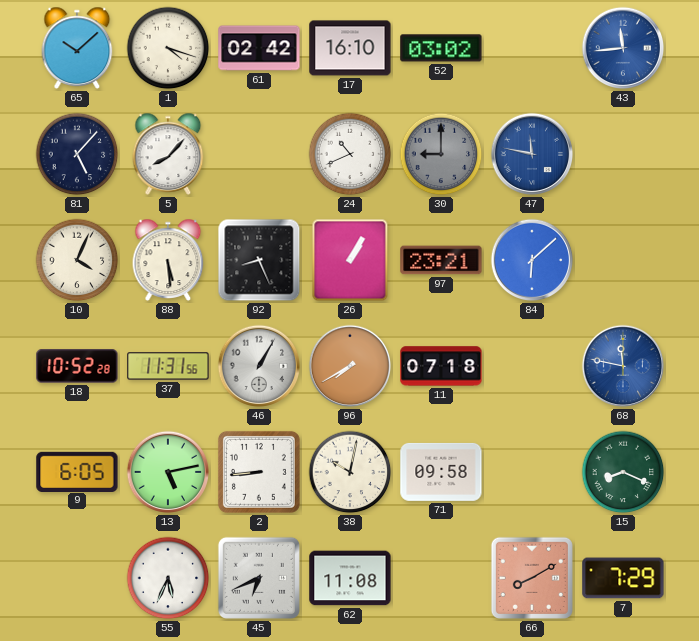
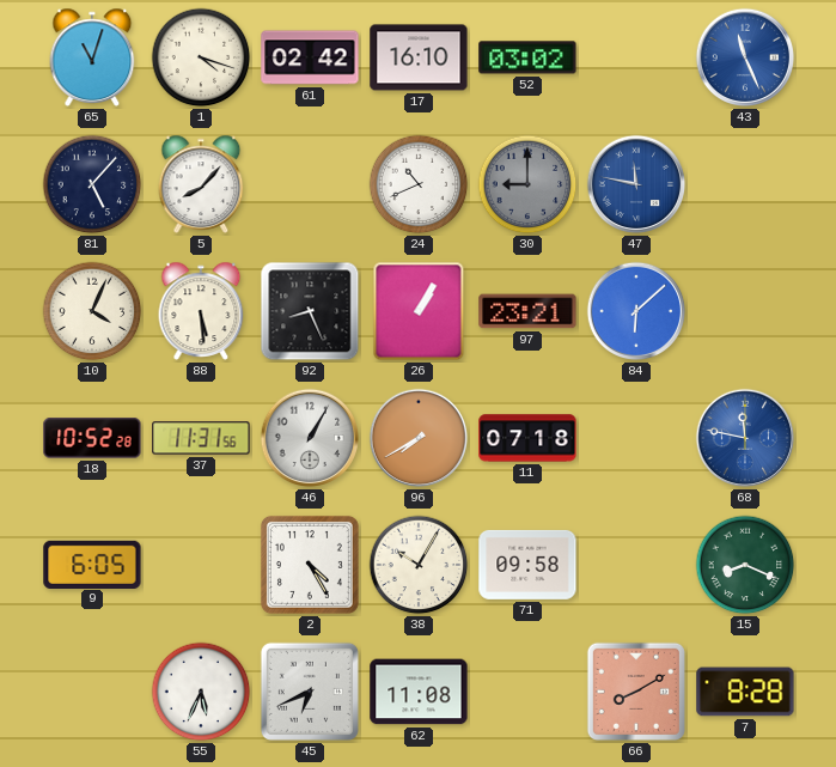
65: 10:08 -> 11:03
43: 11:44 -> 11:26
13: 5:13 -> none
2: 8:44 -> 4:25
38: 10:02 -> 10:05
7: 7:29 -> 8:28
